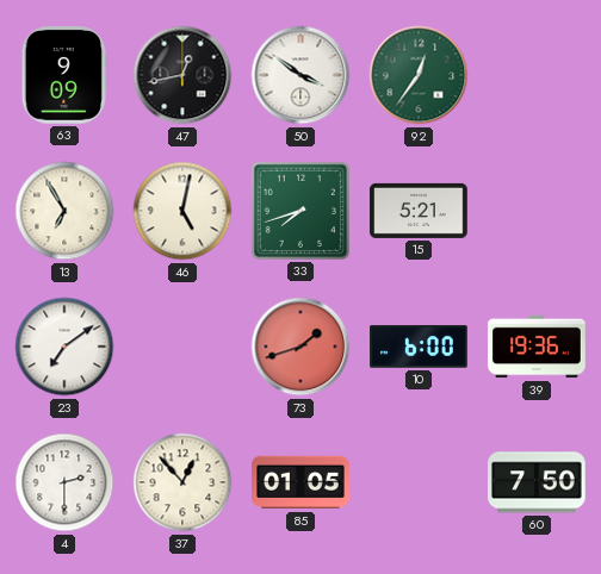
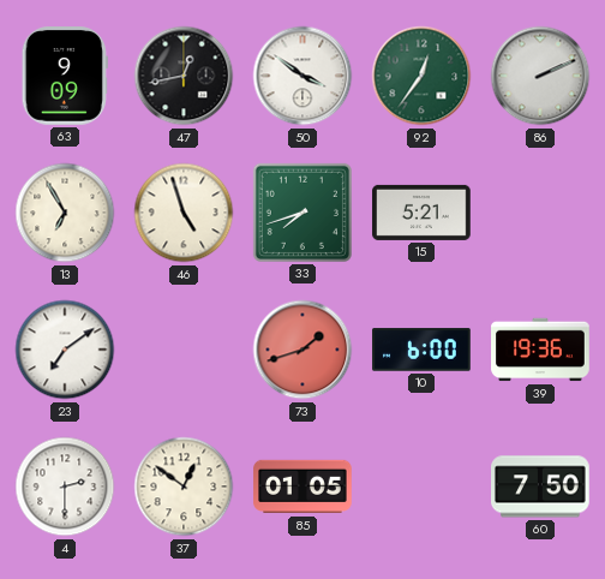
86: none -> 2:11
46: 5:02 -> 4:57
37: 12:53 -> 12:51
